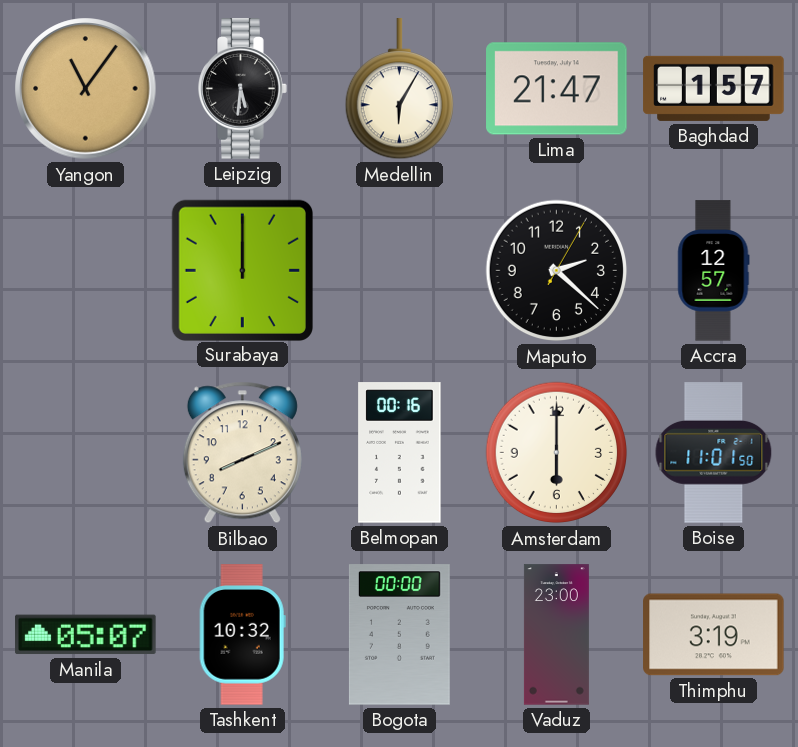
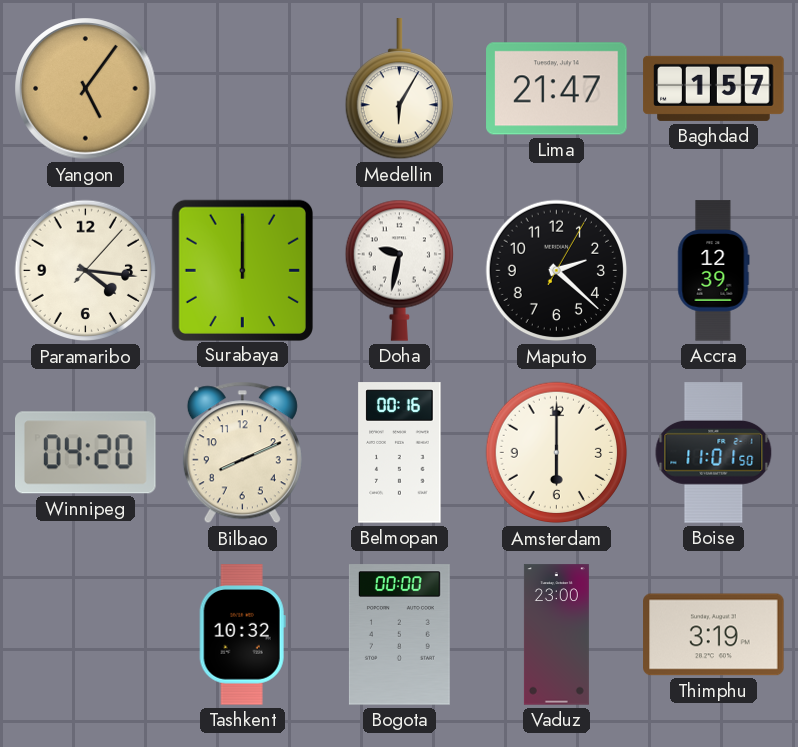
Yangon: 11:06 -> 5:06
Leipzig: 5:31 -> none
Paramaribo: none -> 4:16
Doha: none -> 9:32
Accra: 12:57 -> 12:39
Winnipeg: none -> 04:20
Manila: 05:07 -> none
